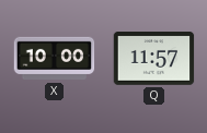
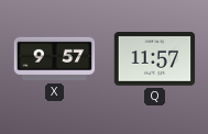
X: 10:00 -> 9:57
